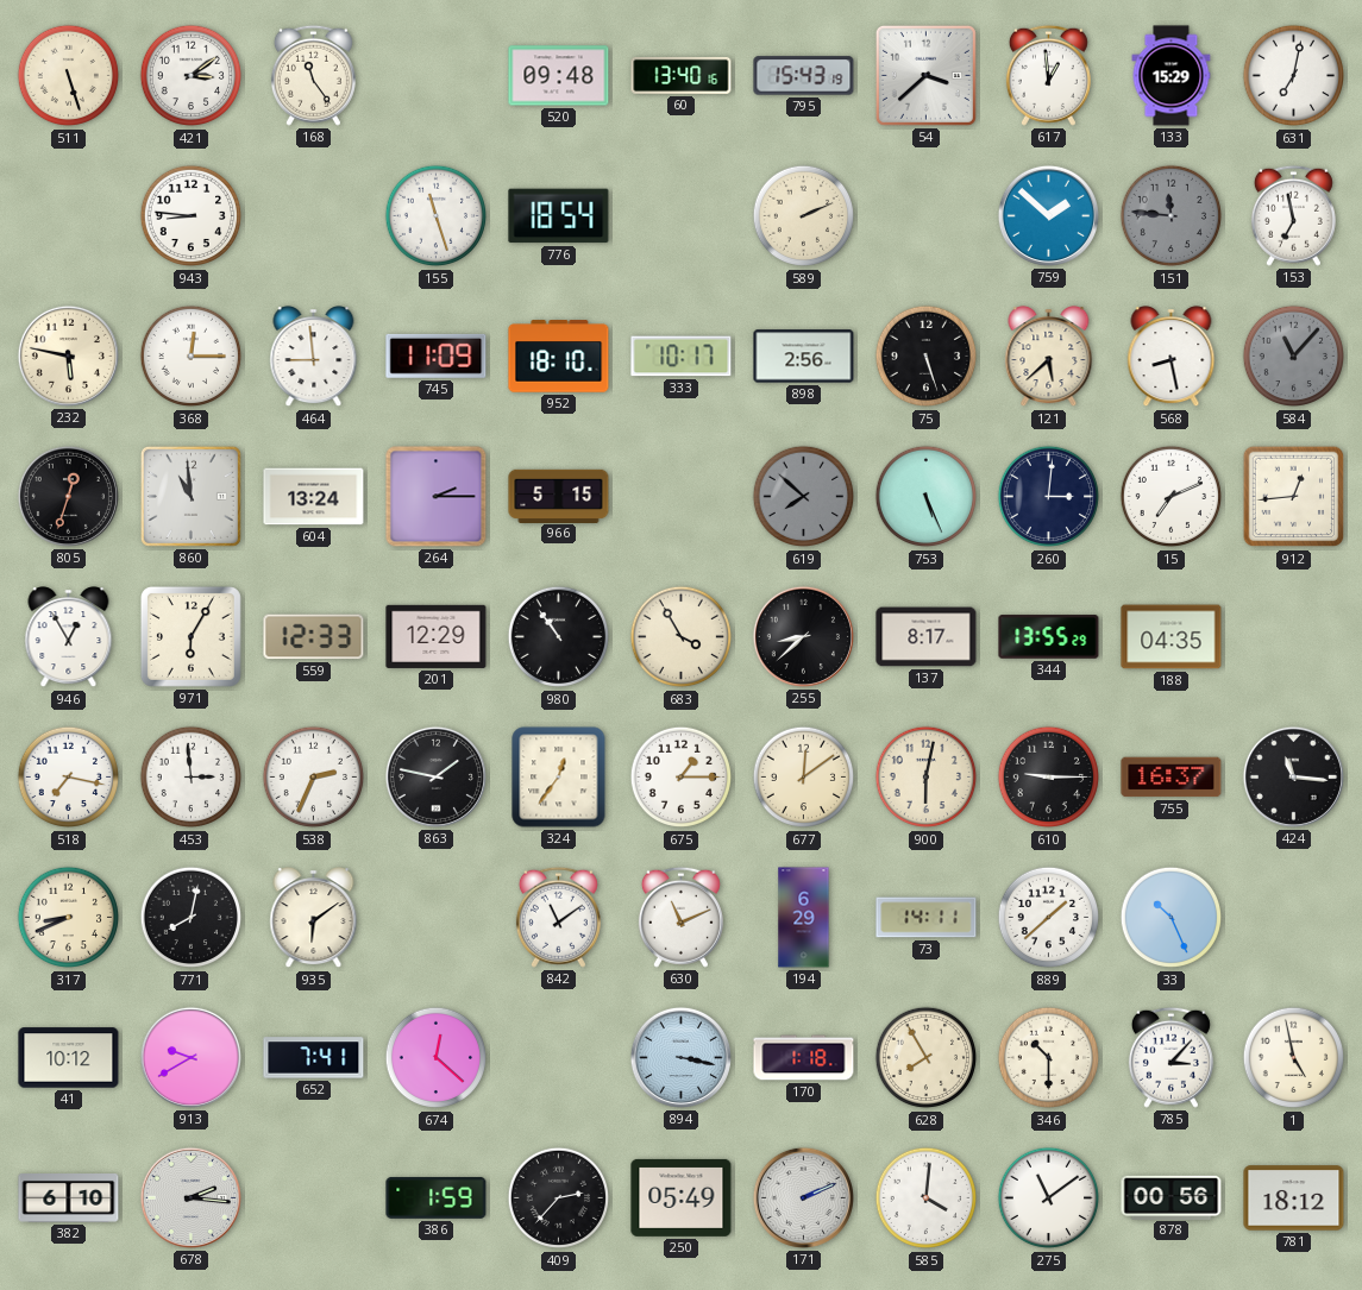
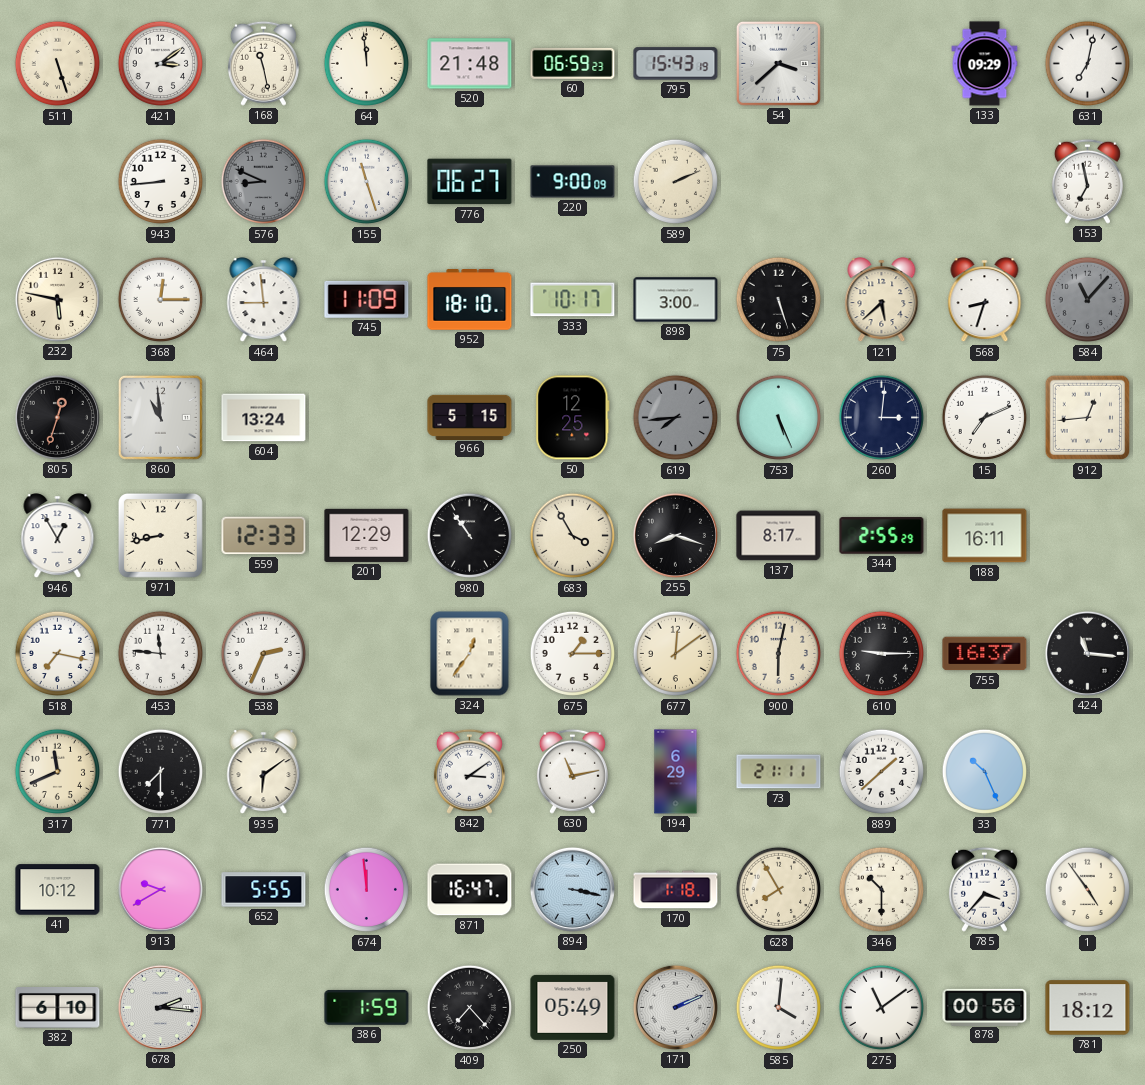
168: 11:24 -> 11:28
64: none -> 11:59
520: 09:48 -> 21:48
60: 13:40 -> 06:59
617: 12:59 -> none
133: 15:29 -> 09:29
943: 8:46 -> 8:44
576: none -> 8:49
776: 18:54 -> 06:27
220: none -> 9:00
759: 1:52 -> none
151: 11:46 -> none
898: 2:56 -> 3:00
568: 8:28 -> 8:33
264: 2:15 -> none
50: none -> 12:25
619: 7:52 -> 7:44
971: 6:05 -> 8:43
255: 8:38 -> 8:18
344: 13:55 -> 2:55
188: 04:35 -> 16:11
453: 2:59 -> 11:46
863: 1:47 -> none
317: 8:41 -> 11:41
771: 8:02 -> 7:30
842: 11:09 -> 3:09
630: 11:11 -> 11:13
73: 14:11 -> 21:11
652: 7:41 -> 5:55
674: 12:22 -> 11:59
871: none -> 16:47
785: 3:07 -> 3:37
1: 4:58 -> 4:54
409: 2:37 -> 7:23
